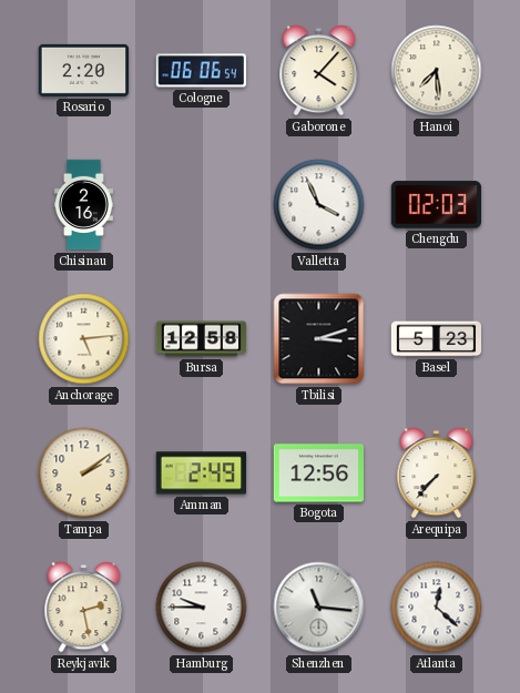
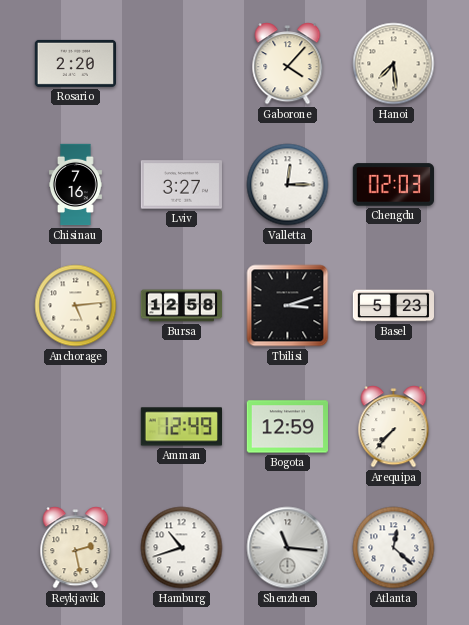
Cologne: 06:06 -> none
Chisinau: 2:16 -> 7:16
Lviv: none -> 3:27
Valletta: 3:56 -> 12:15
Tampa: 2:09 -> none
Amman: 2:49 -> 12:49
Bogota: 12:56 -> 12:59
Hamburg: 9:45 -> 10:42
